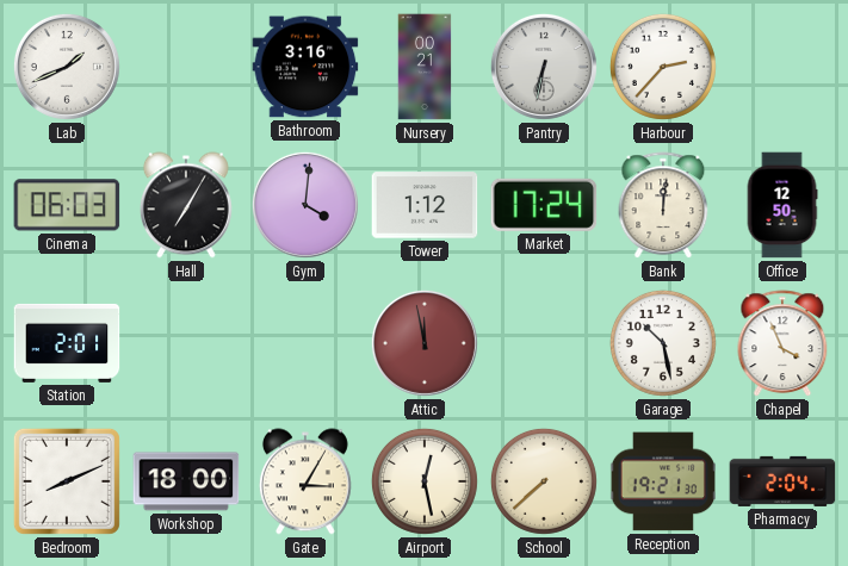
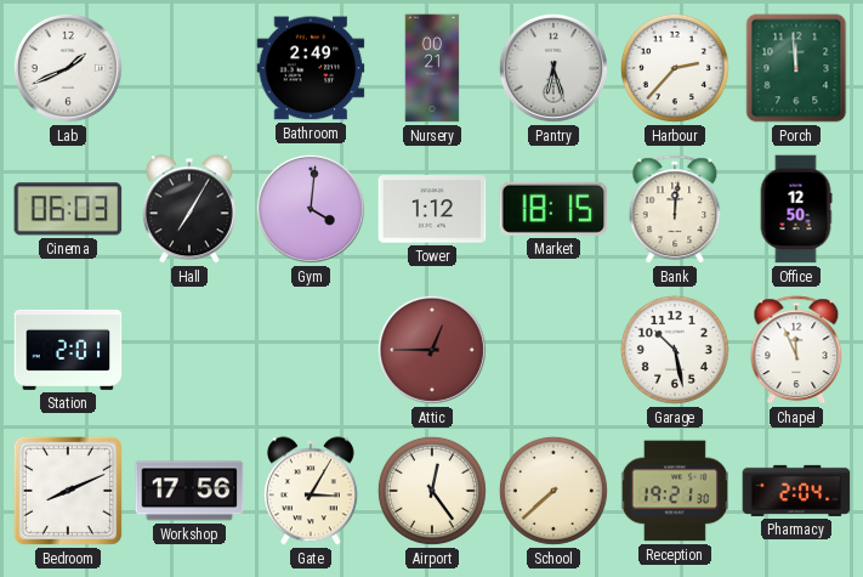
Bathroom: 3:16 -> 2:49
Pantry: 6:32 -> 6:27
Porch: none -> 11:59
Market: 17:24 -> 18:15
Attic: 11:58 -> 12:45
Chapel: 3:56 -> 11:56
Workshop: 18:00 -> 17:56
Airport: 12:28 -> 12:24
